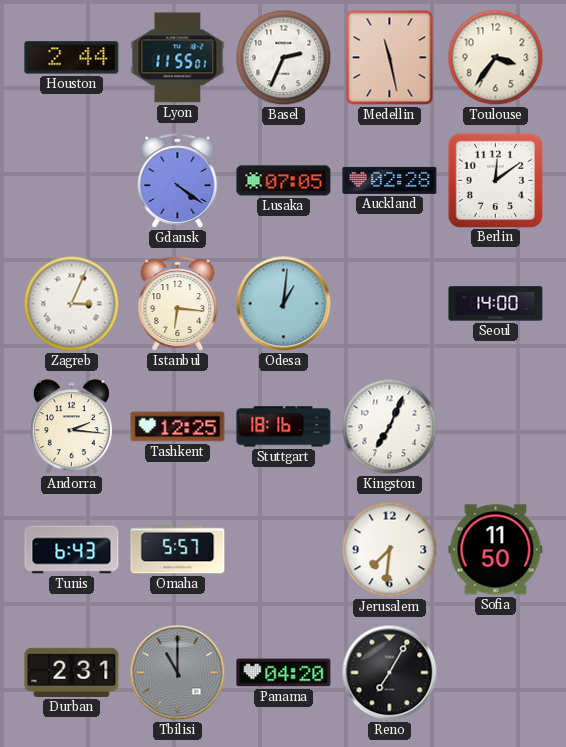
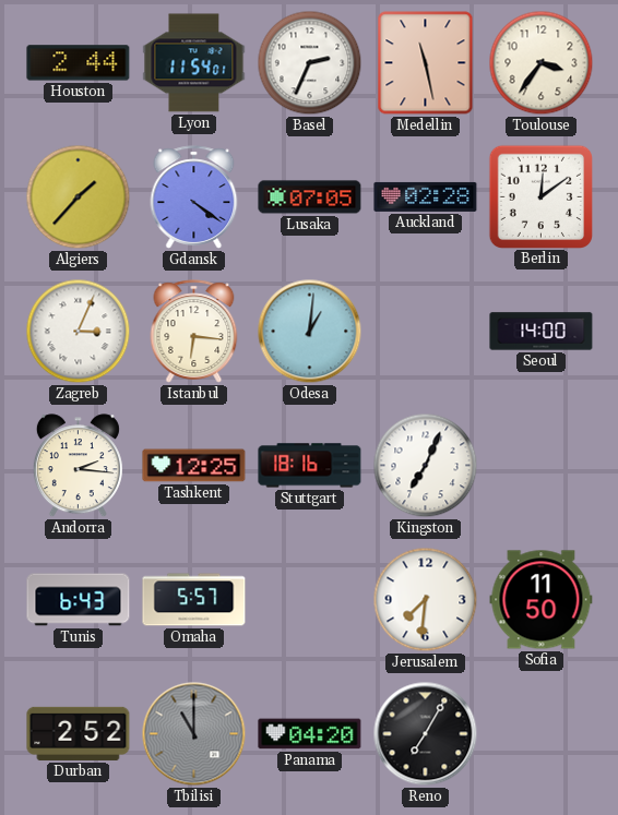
Lyon: 11:55 -> 11:54
Algiers: none -> 1:37
Durban: 2:31 -> 2:52
